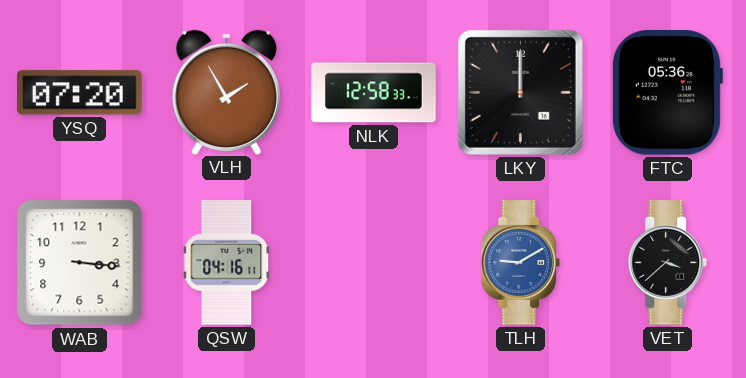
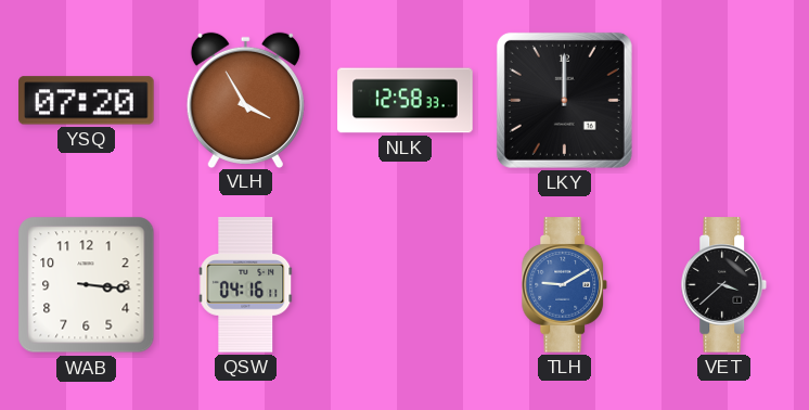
VLH: 1:55 -> 3:55
FTC: 05:36 -> none
